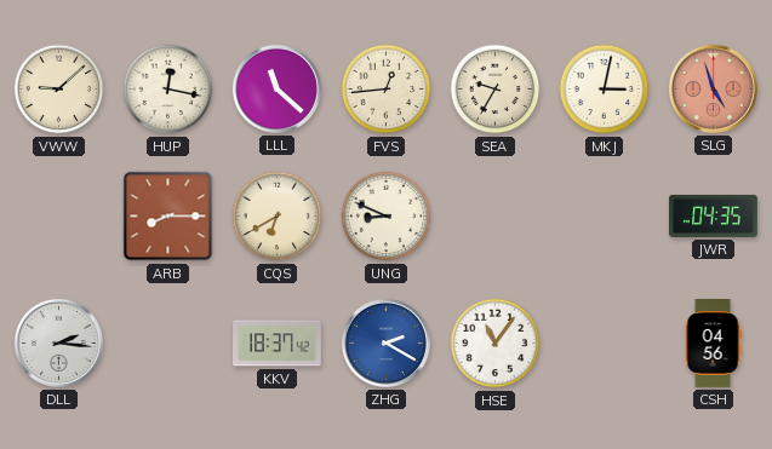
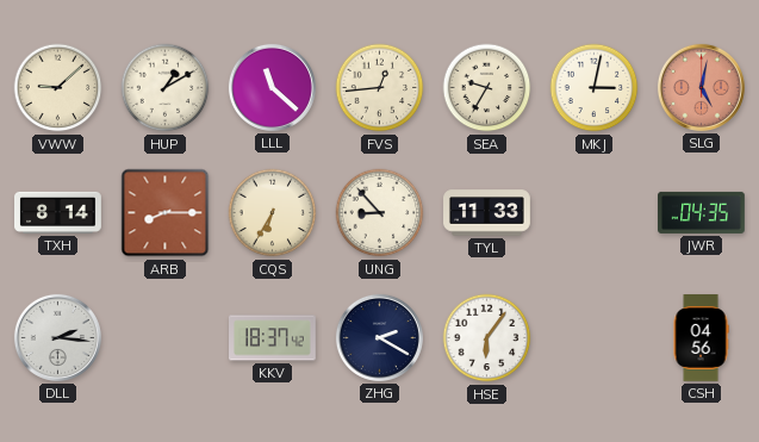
HUP: 12:17 -> 1:10
SLG: 4:57 -> 5:02
TXH: none -> 8:14
CQS: 6:40 -> 6:35
UNG: 8:49 -> 8:53
TYL: none -> 11:33
ZHG dial: blue -> navy
HSE: 11:06 -> 6:06
